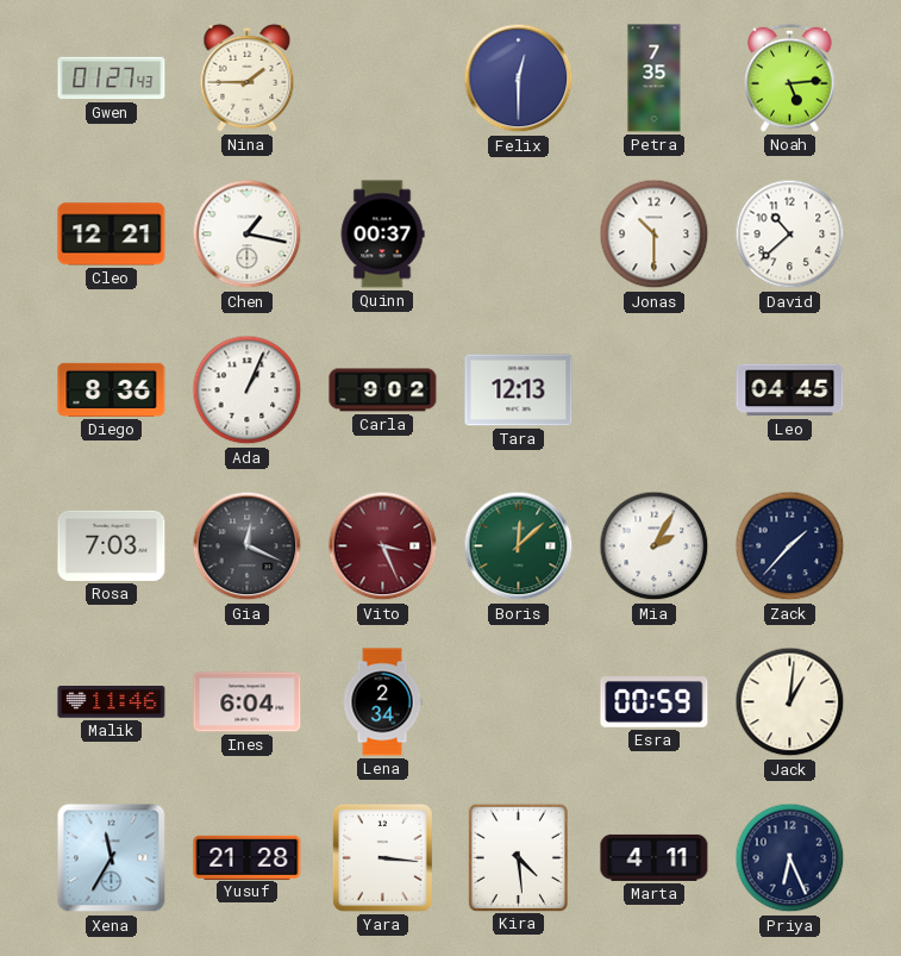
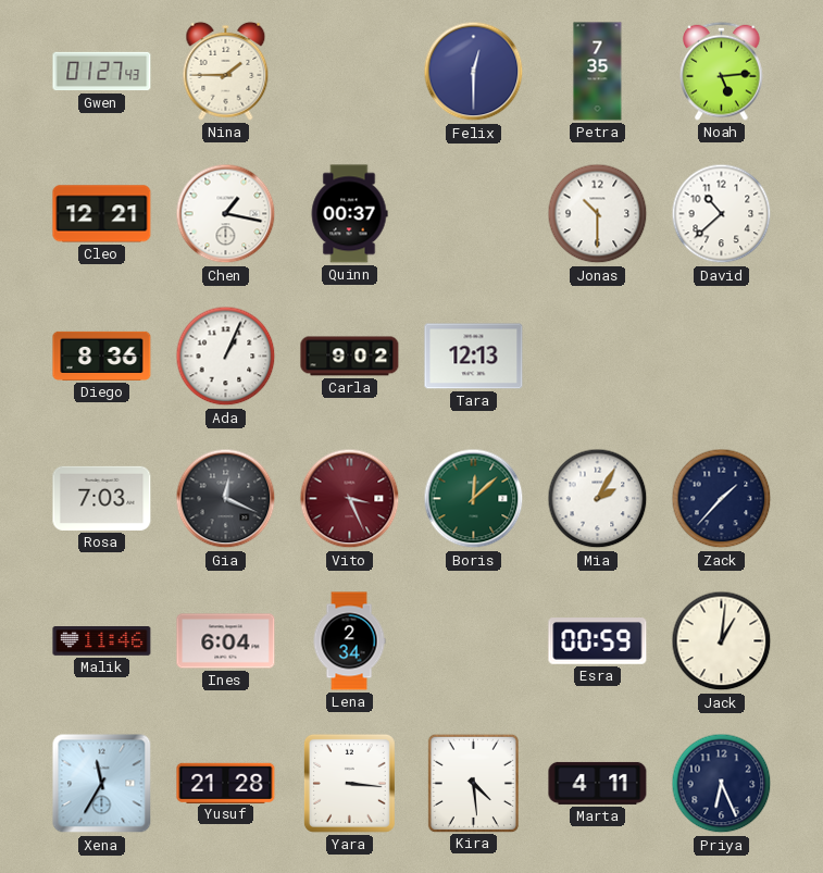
Leo: 04:45 -> none
